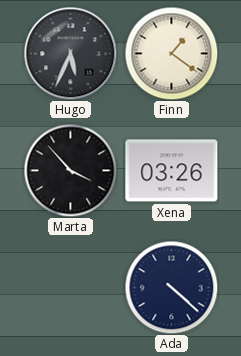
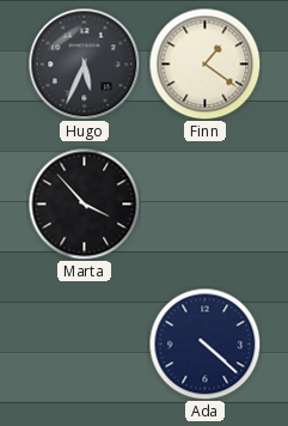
Xena: 03:26 -> none
